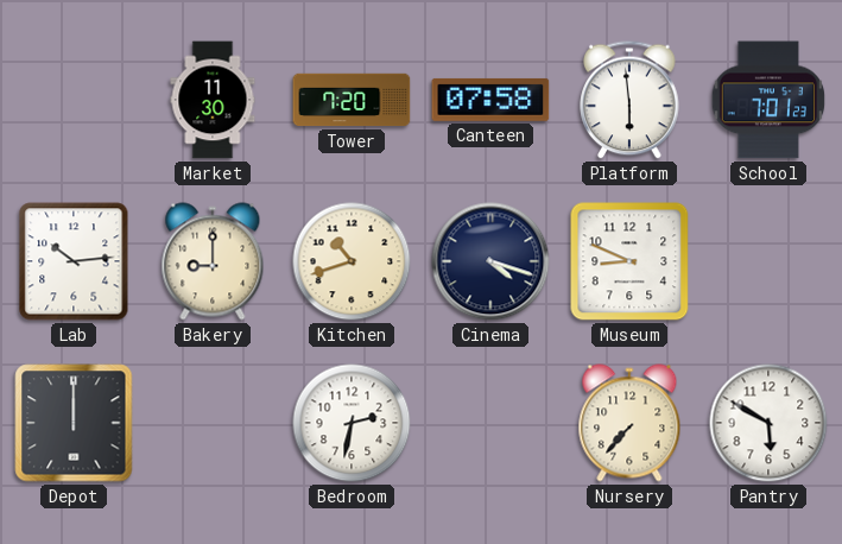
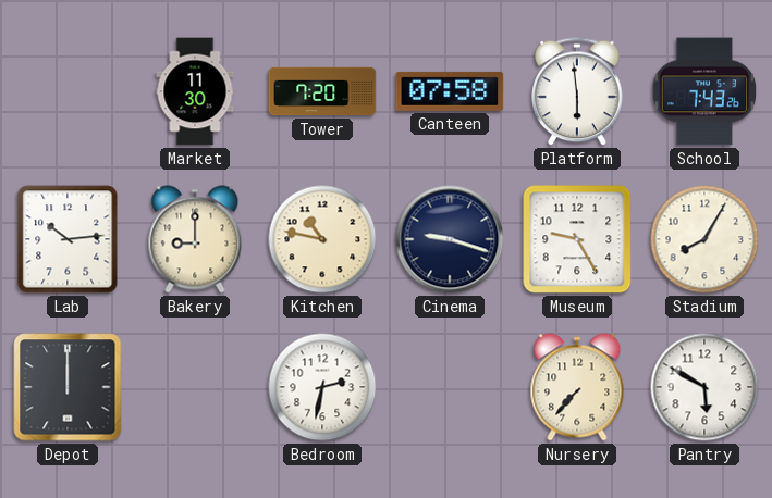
School: 7:01 -> 7:43
Kitchen: 10:42 -> 10:47
Cinema: 4:18 -> 9:18
Museum: 8:49 -> 9:25
Stadium: none -> 8:05
